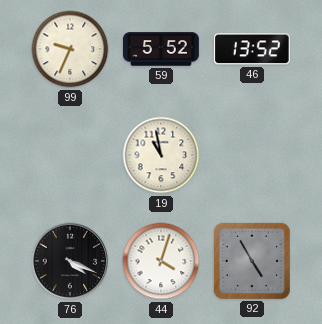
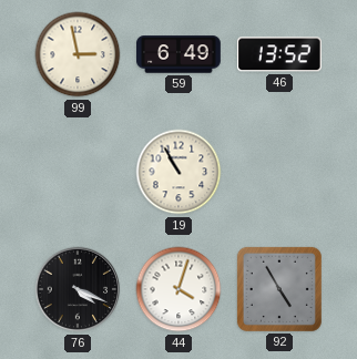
99: 9:34 -> 2:58
59: 5:52 -> 6:49
19: 10:58 -> 10:55
